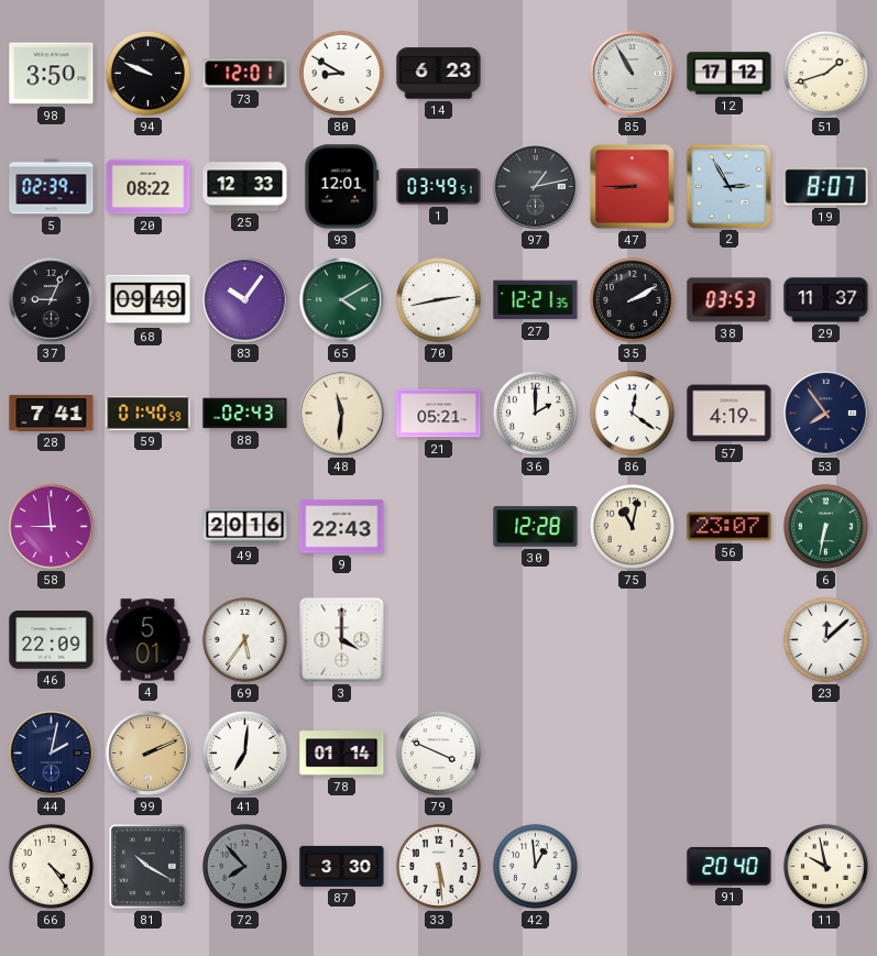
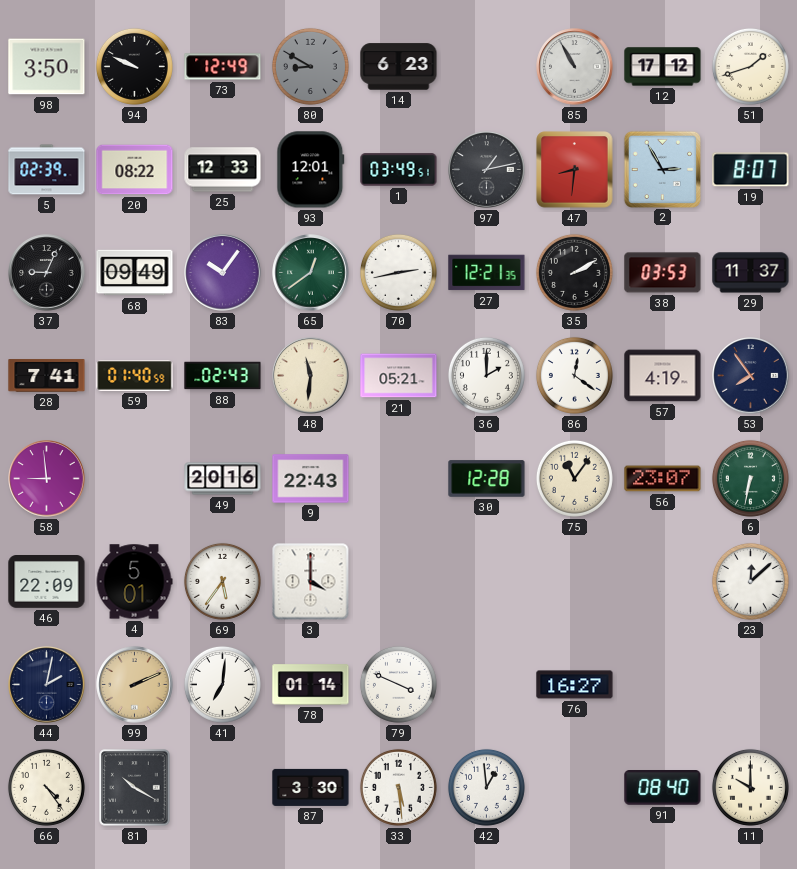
73: 12:01 -> 12:49
80 dial: white -> grey
47: 8:45 -> 8:31
65: 4:10 -> 12:39
75: 11:02 -> 11:06
76: none -> 16:27
72: 7:53 -> none
91: 20:40 -> 08:40
11: 9:58 -> 10:00
